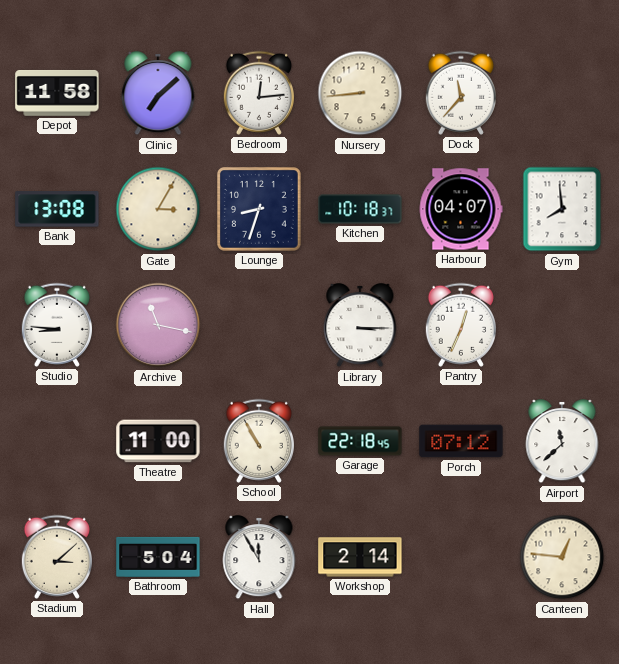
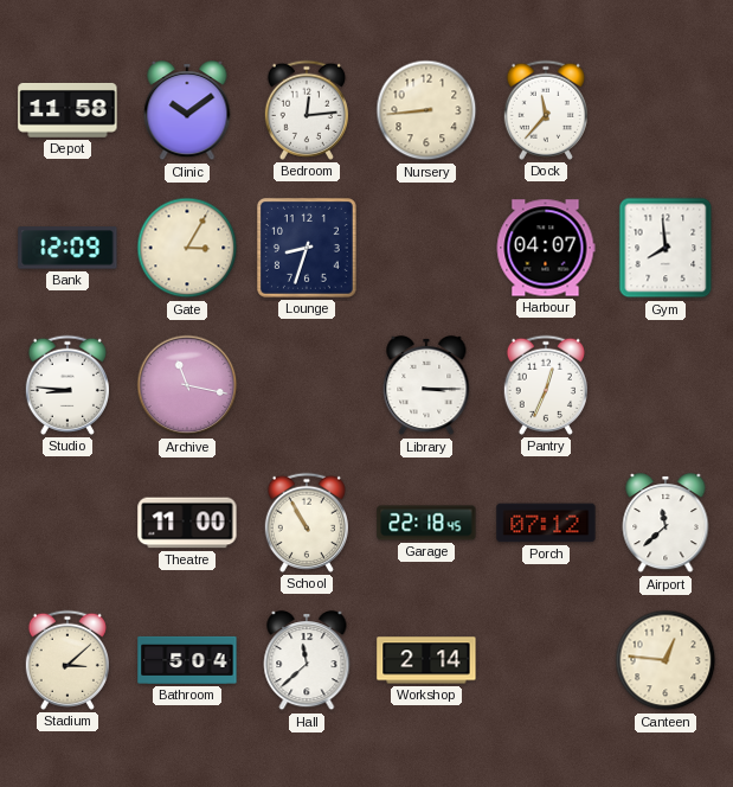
Clinic: 7:08 -> 10:09
Bank: 13:08 -> 12:09
Kitchen: 10:18 -> none
Hall: 11:55 -> 11:38
